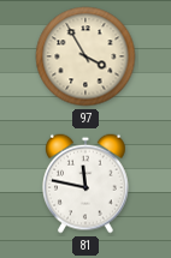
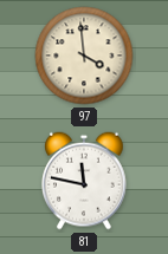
97: 3:55 -> 3:59
